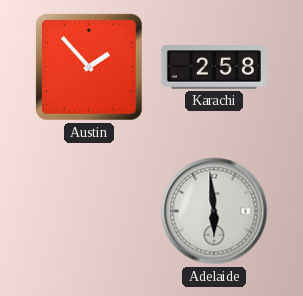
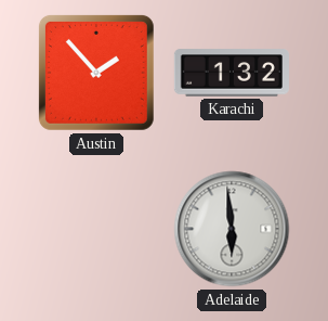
Karachi: 2:58 -> 1:32
